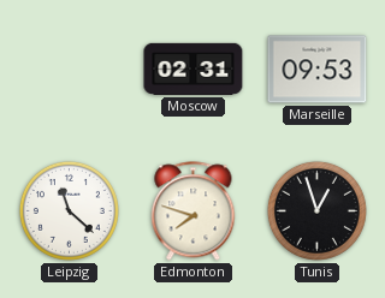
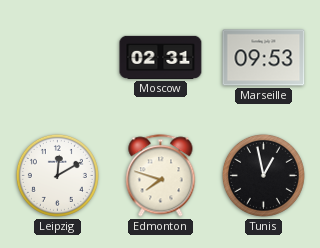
Leipzig: 11:22 -> 12:10
Tunis: 12:57 -> 12:58
